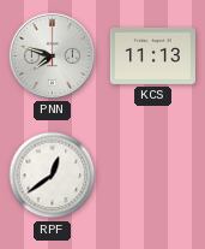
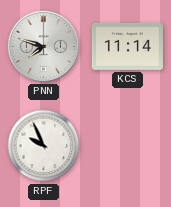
KCS: 11:13 -> 11:14
RPF: 12:39 -> 9:56
